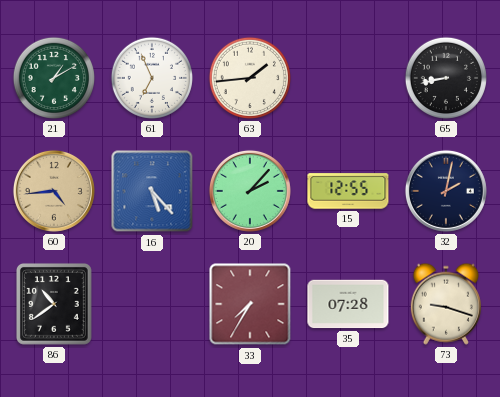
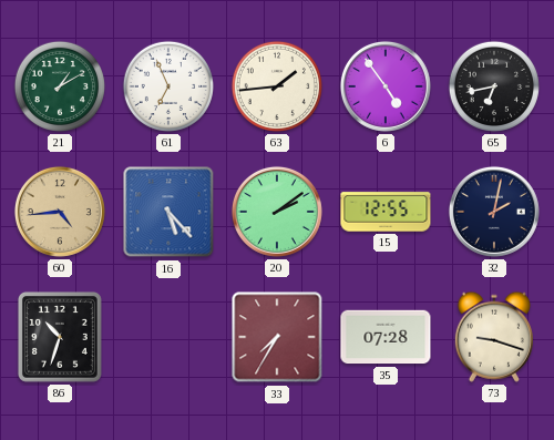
6: none -> 4:54
65: 8:43 -> 6:43
20: 2:07 -> 2:09
86: 10:39 -> 10:33
